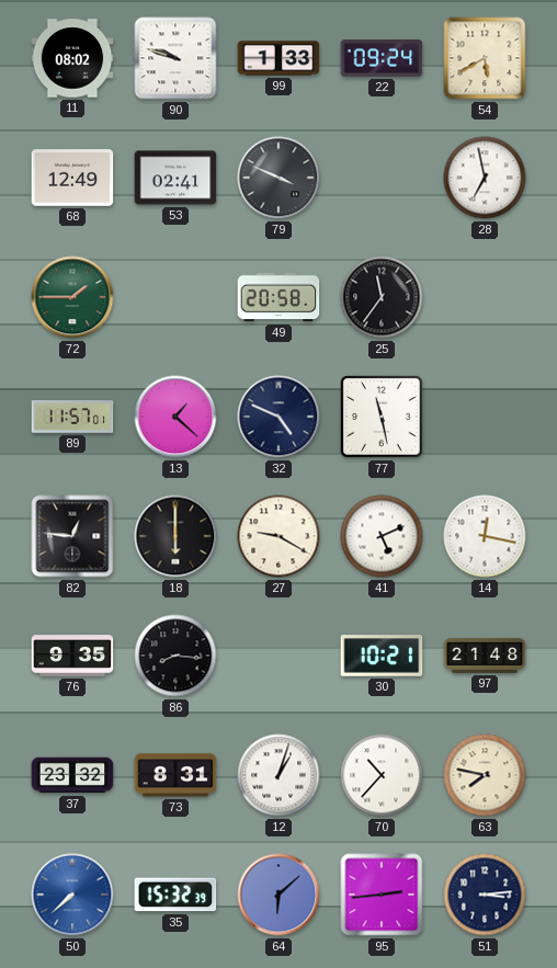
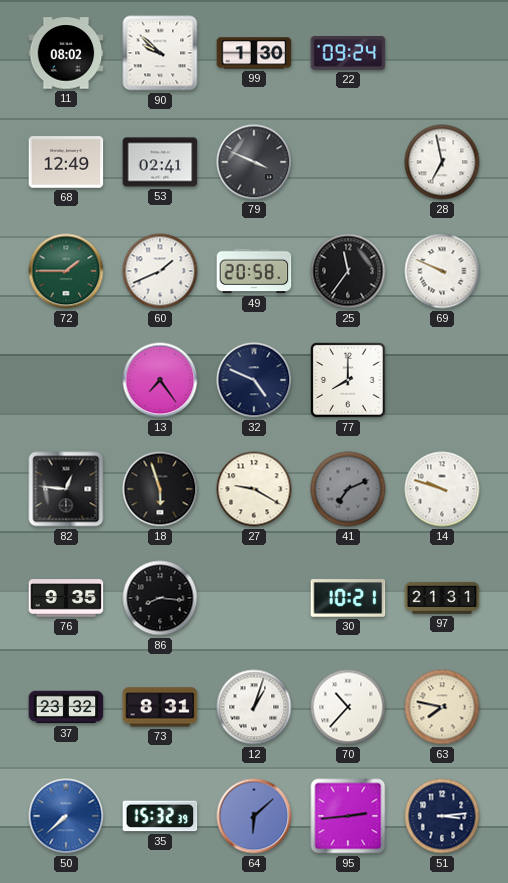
90: 9:48 -> 9:52
99: 1:33 -> 1:30
54: 5:40 -> none
60: none -> 1:41
69: none -> 9:49
89: 11:57 -> none
13: 1:22 -> 7:24
77: 11:28 -> 8:00
18: 6:00 -> 5:57
41: 5:11 -> 7:11
41 dial: white -> grey
14: 12:17 -> 9:48
97: 21:48 -> 21:31
